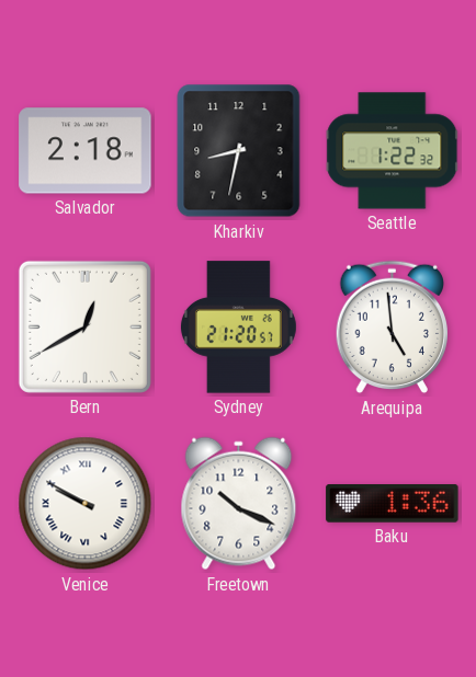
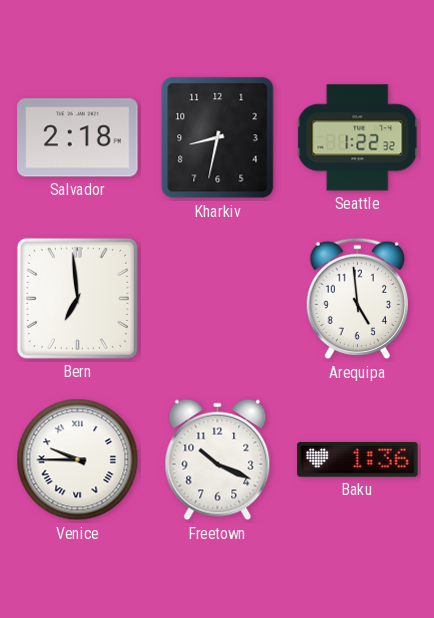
Bern: 12:40 -> 6:59
Sydney: 21:20 -> none
Venice: 9:50 -> 9:45
